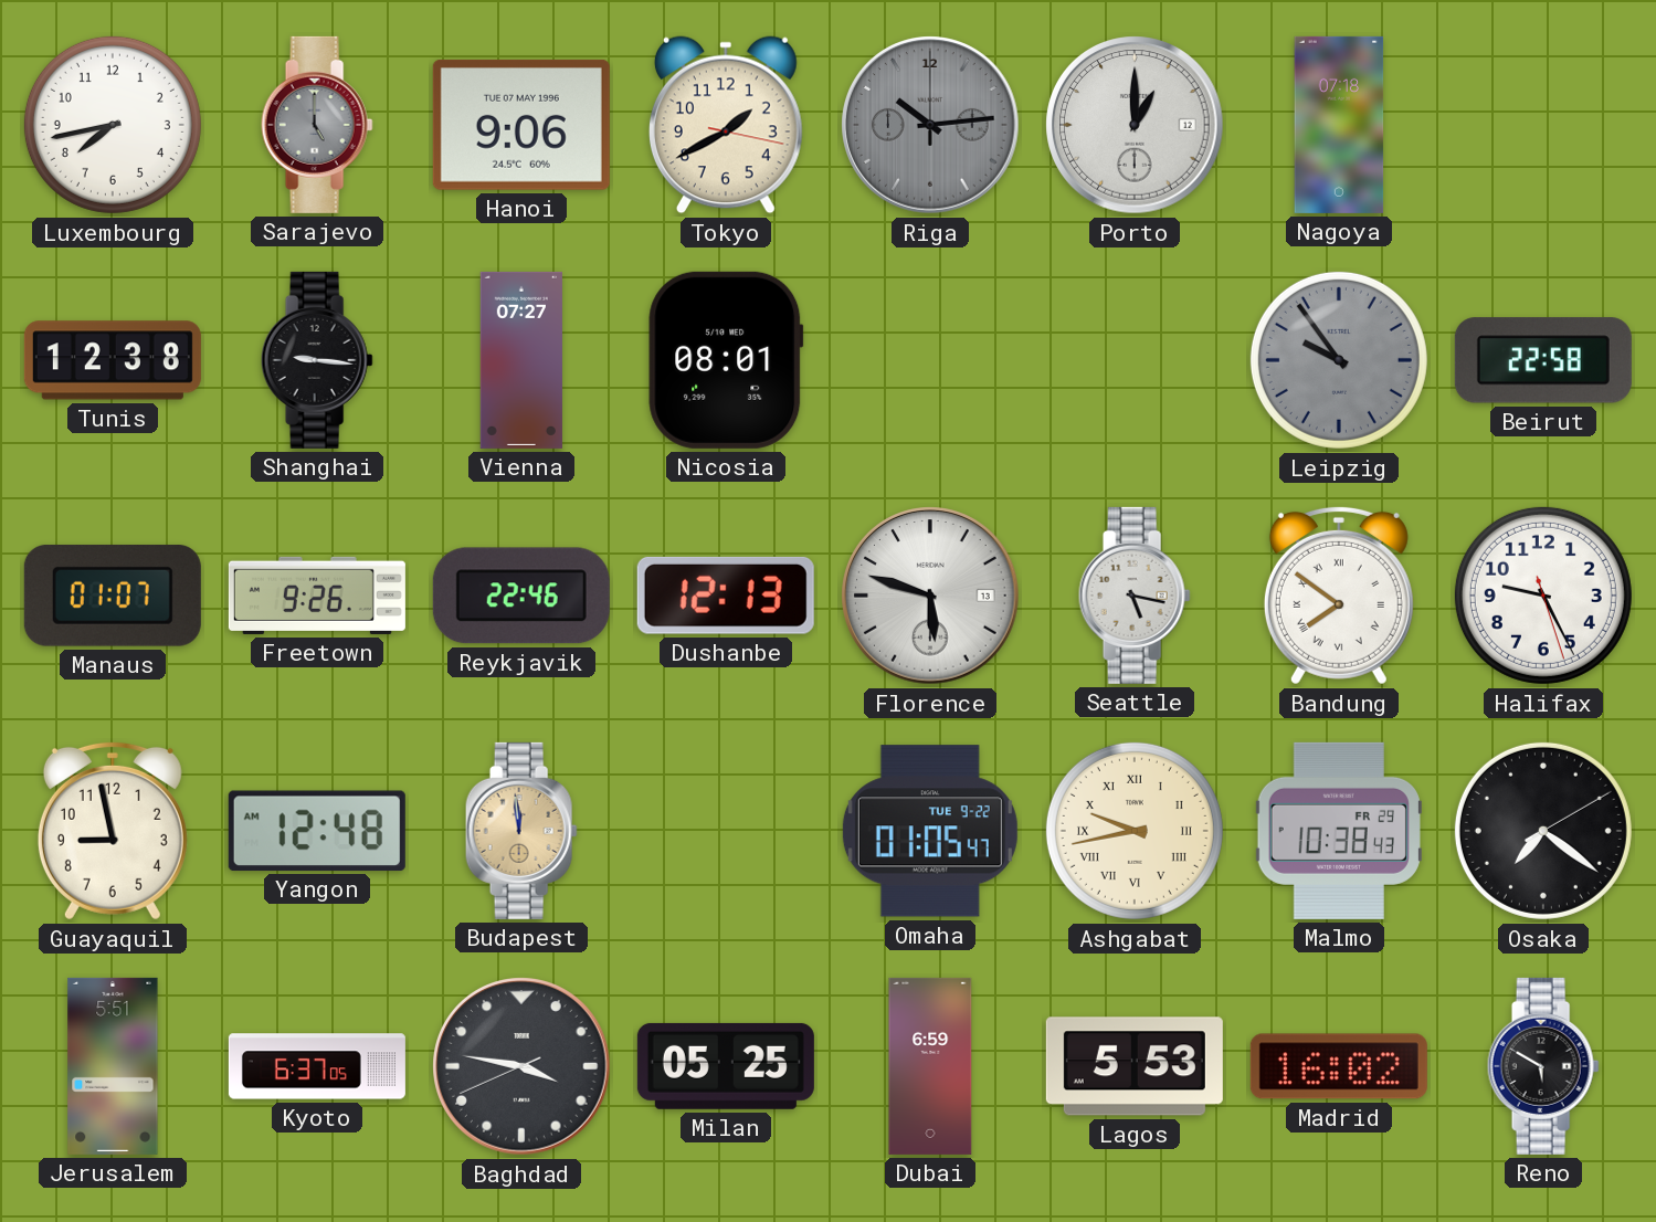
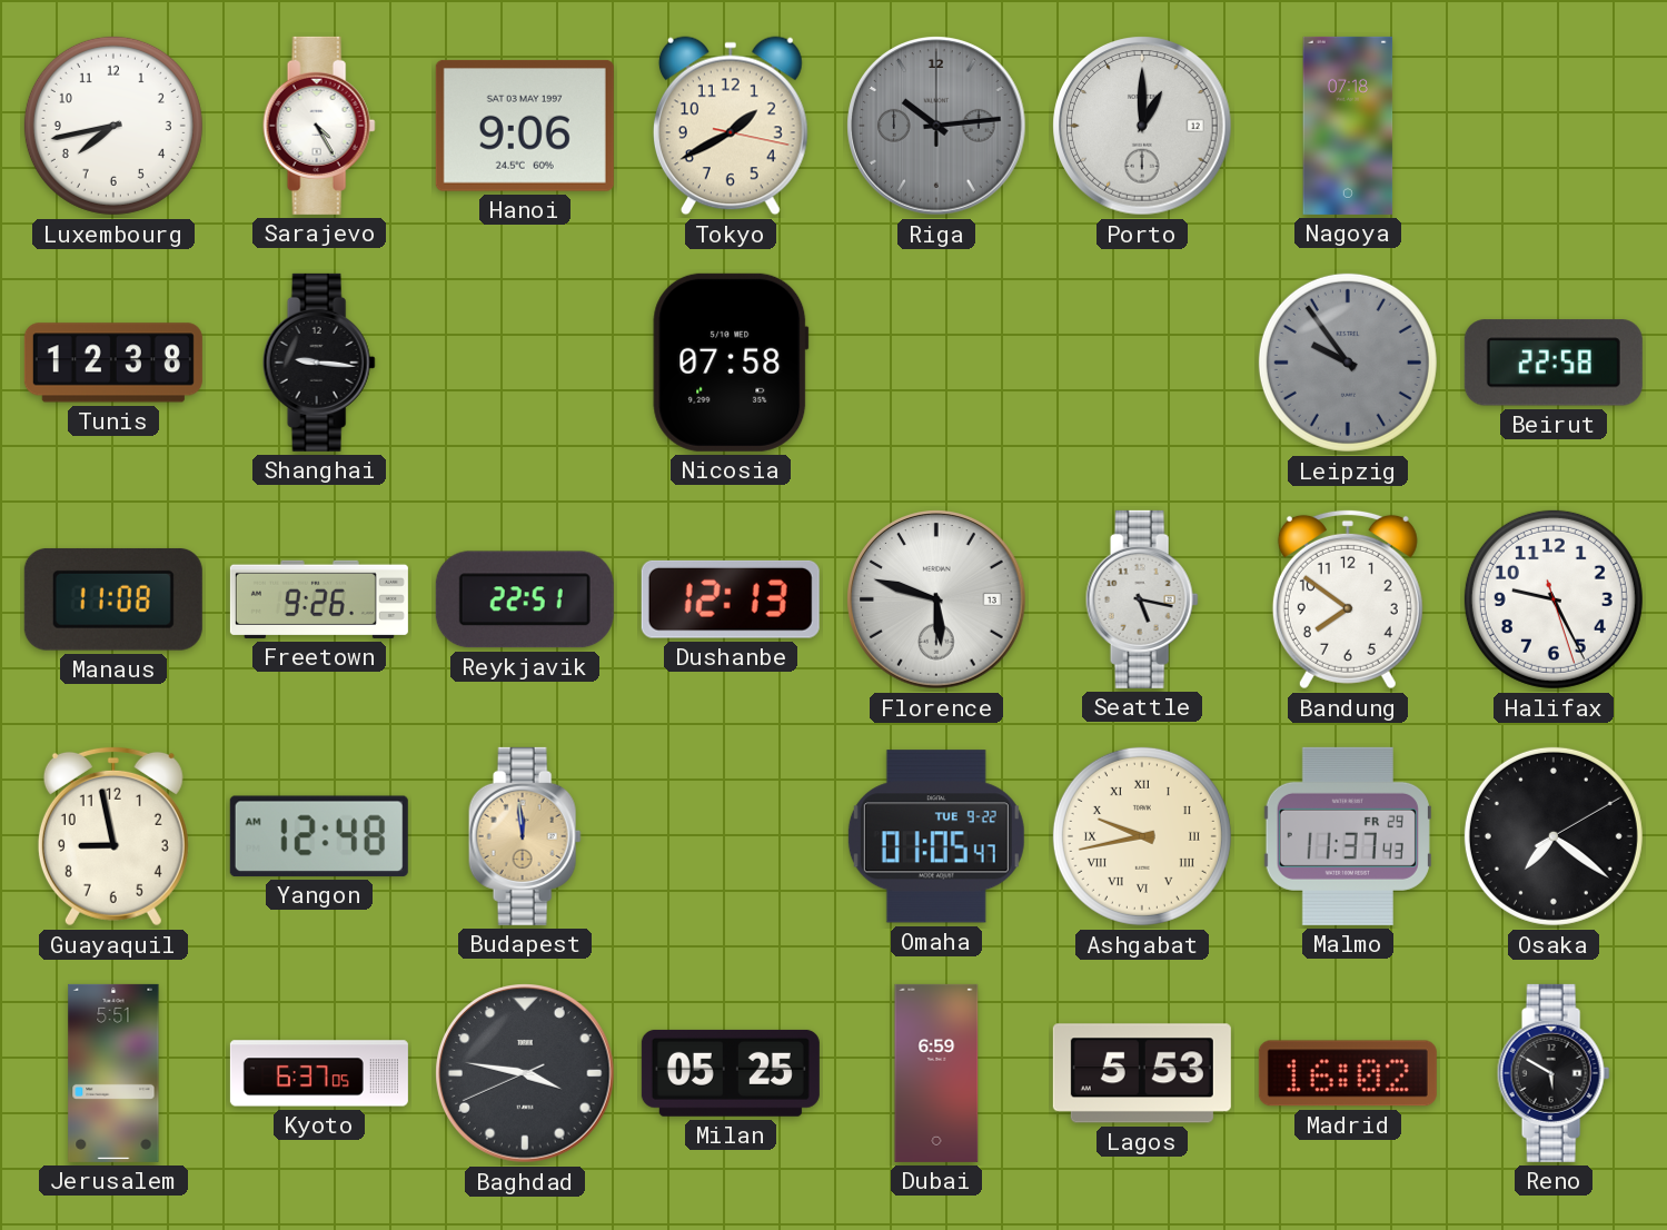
Sarajevo: 5:00 -> 4:25
Sarajevo dial: grey -> white
Hanoi date: TUE 07 MAY 1996 -> SAT 03 MAY 1997
Vienna: 07:27 -> none
Nicosia: 08:01 -> 07:58
Manaus: 01:07 -> 11:08
Reykjavik: 22:46 -> 22:51
Bandung numerals: Roman -> Arabic
Malmo: 10:38 -> 11:37
